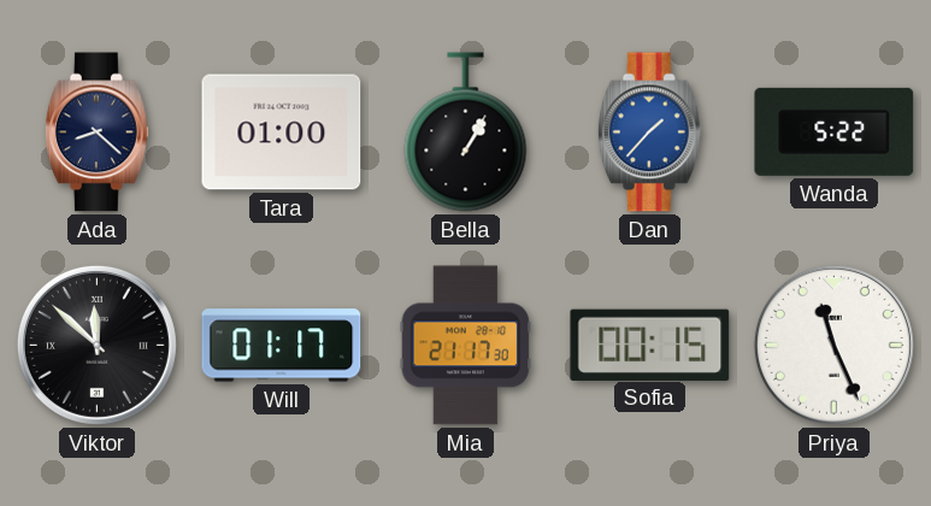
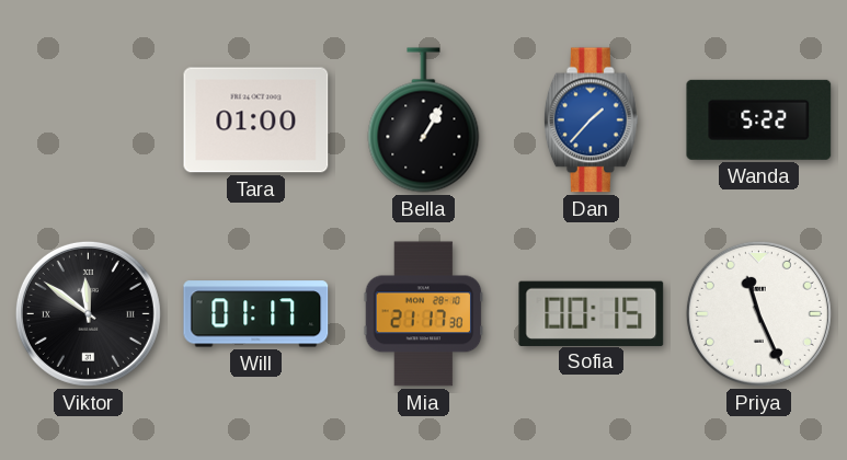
Ada: 8:22 -> none
Viktor: 11:52 -> 11:51
